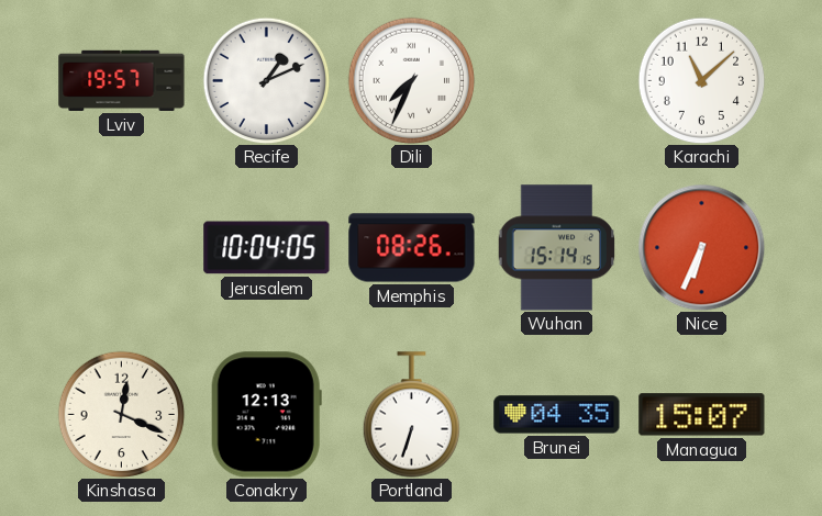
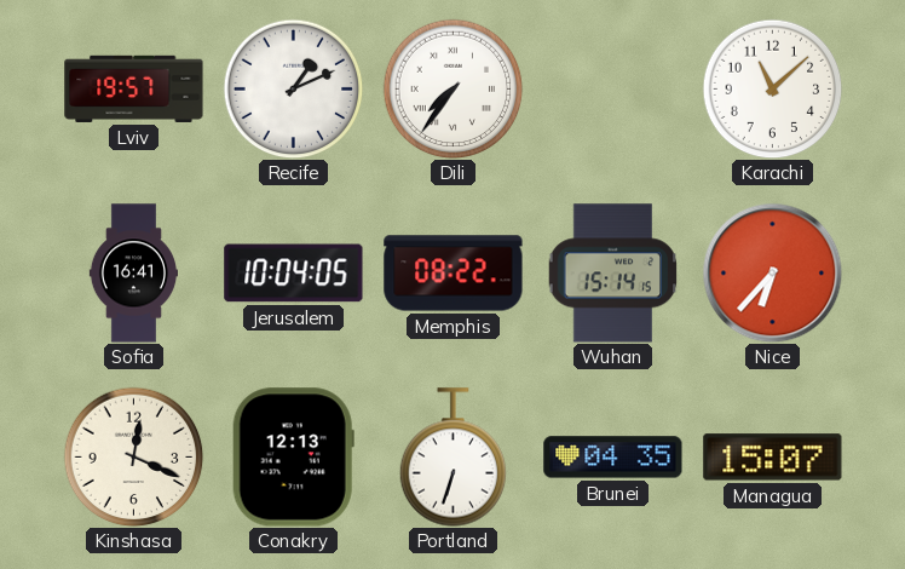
Dili: 7:34 -> 7:36
Sofia: none -> 16:41
Memphis: 08:26 -> 08:22
Nice: 6:34 -> 6:37
